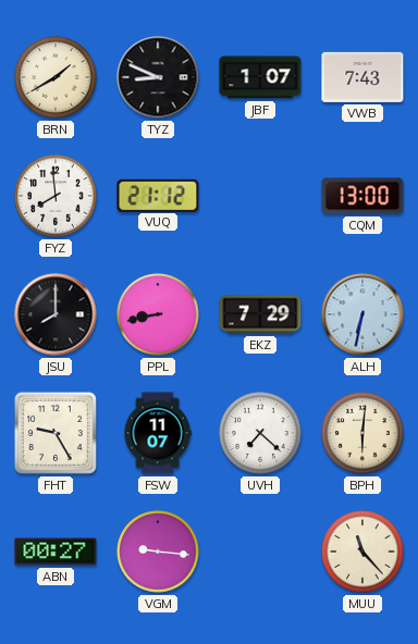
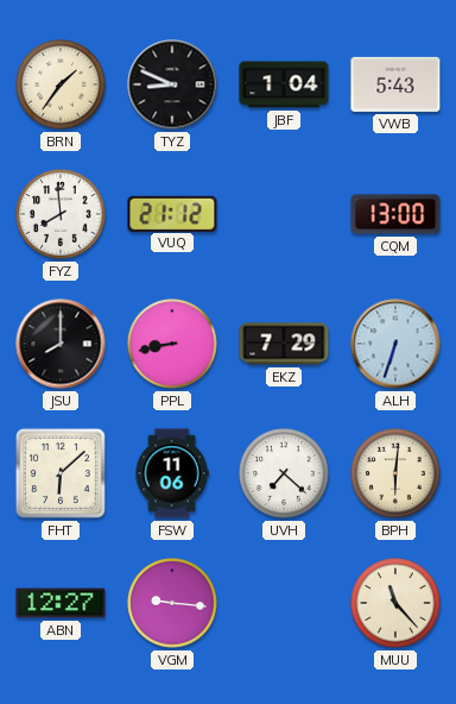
BRN: 1:40 -> 1:36
JBF: 1:07 -> 1:04
VWB: 7:43 -> 5:43
ALH: 6:32 -> 6:33
FHT: 9:25 -> 6:08
FSW: 11:07 -> 11:06
ABN: 00:27 -> 12:27
